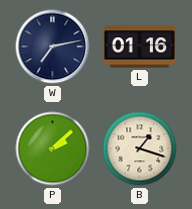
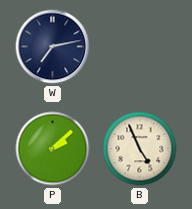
L: 01:16 -> none
B: 1:18 -> 4:56
